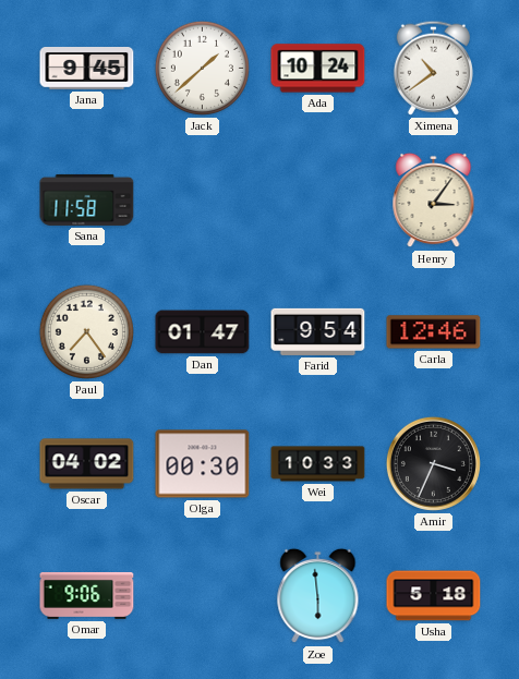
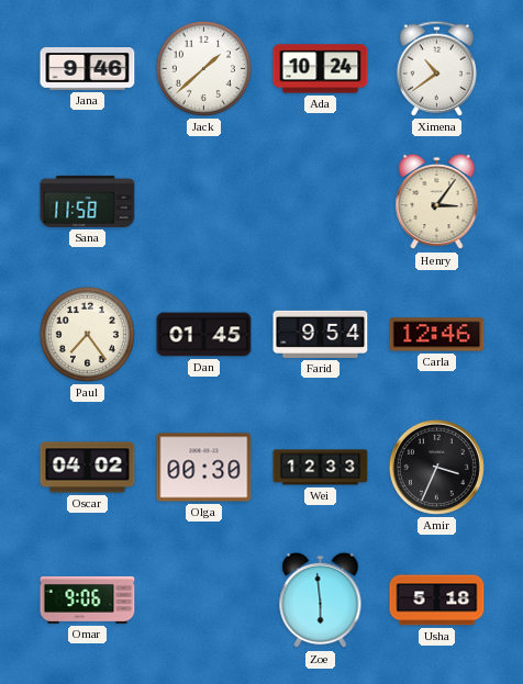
Jana: 9:45 -> 9:46
Dan: 01:47 -> 01:45
Wei: 10:33 -> 12:33
